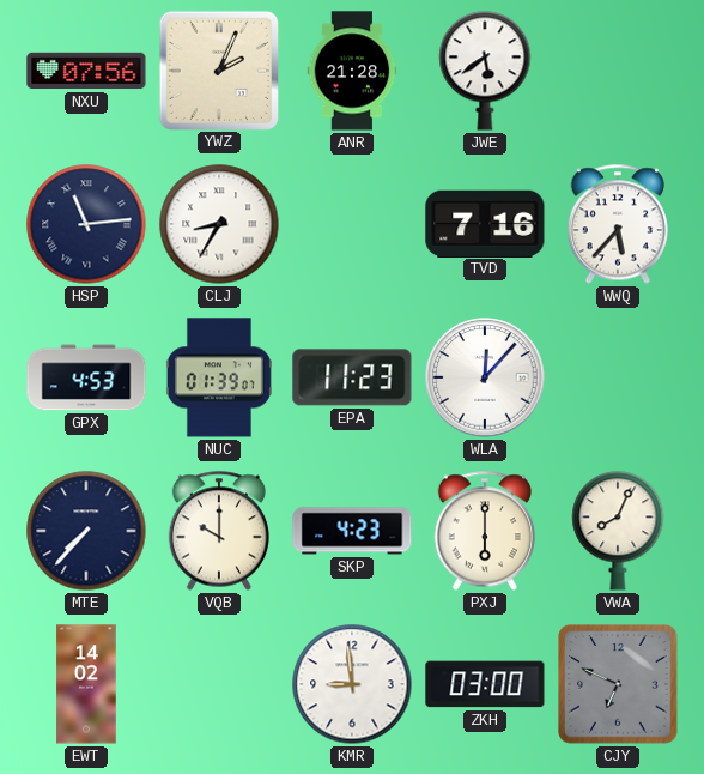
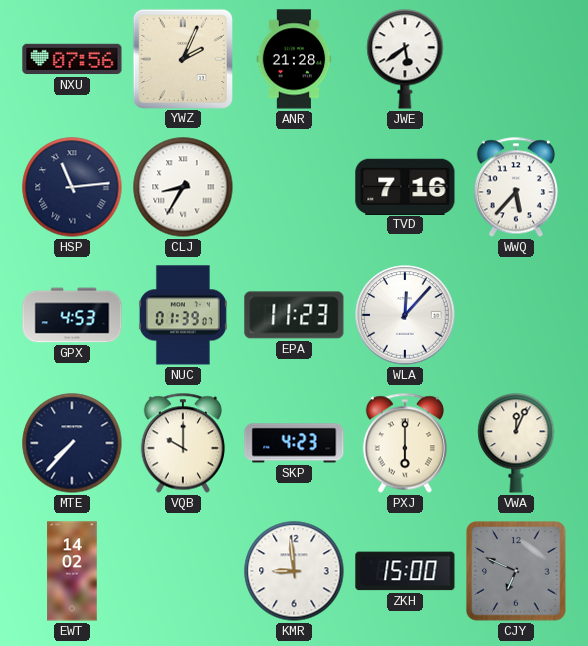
VWA: 8:04 -> 12:04
ZKH: 03:00 -> 15:00
